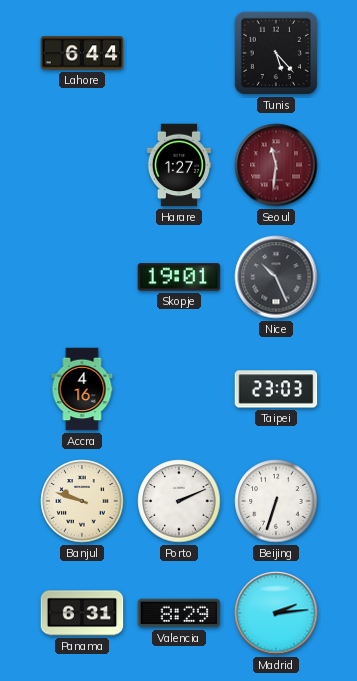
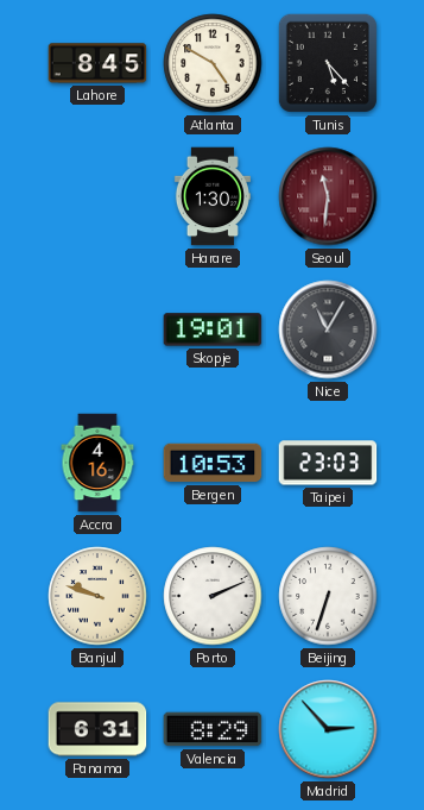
Lahore: 6:44 -> 8:45
Atlanta: none -> 4:50
Harare: 1:27 -> 1:30
Nice: 10:26 -> 11:05
Bergen: none -> 10:53
Madrid: 2:14 -> 2:53
